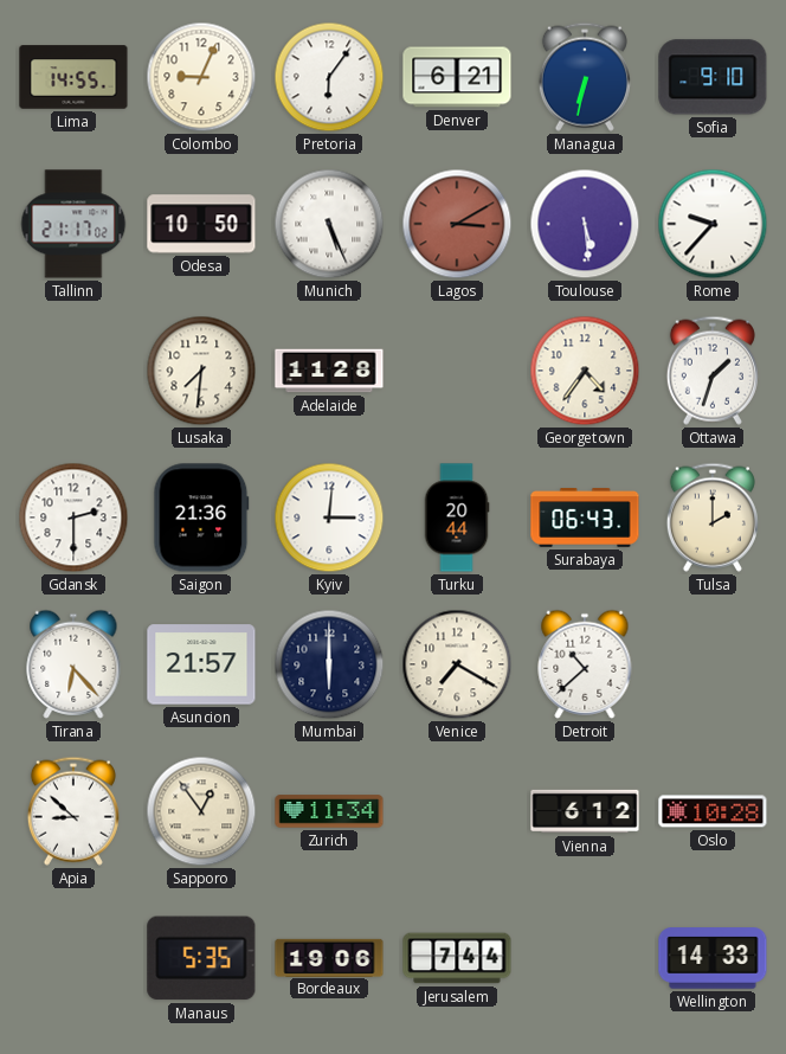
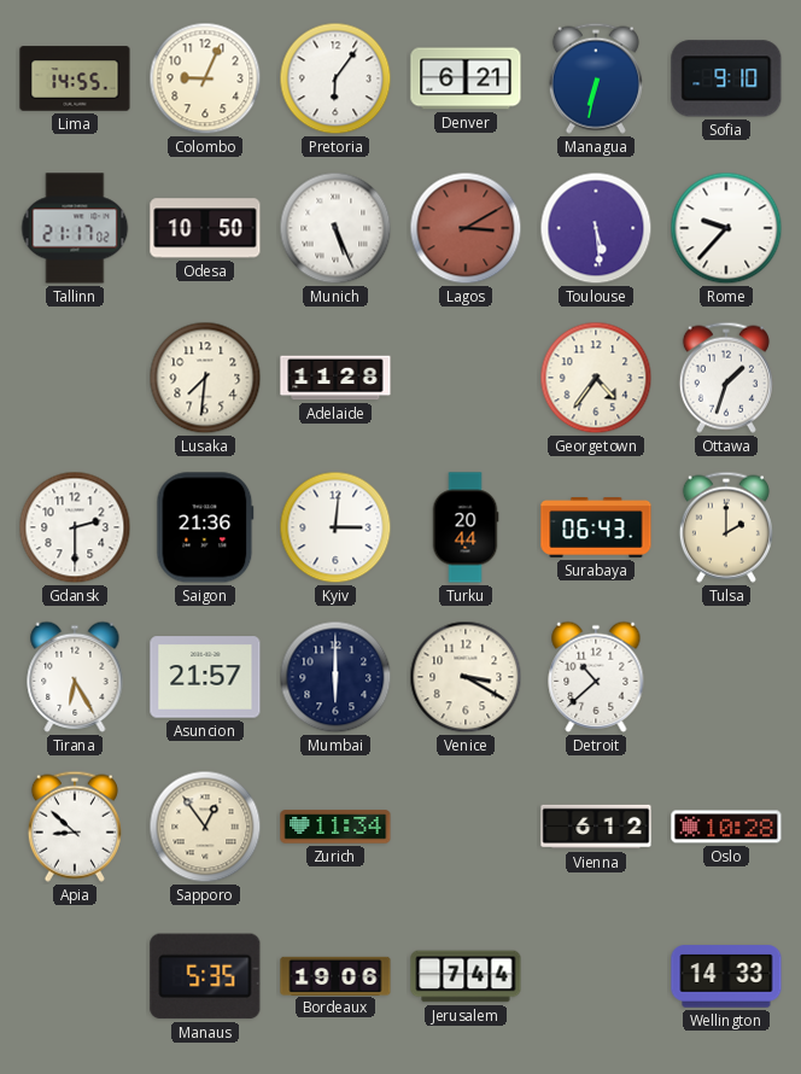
Tirana: 6:23 -> 6:25
Venice: 7:20 -> 3:20
